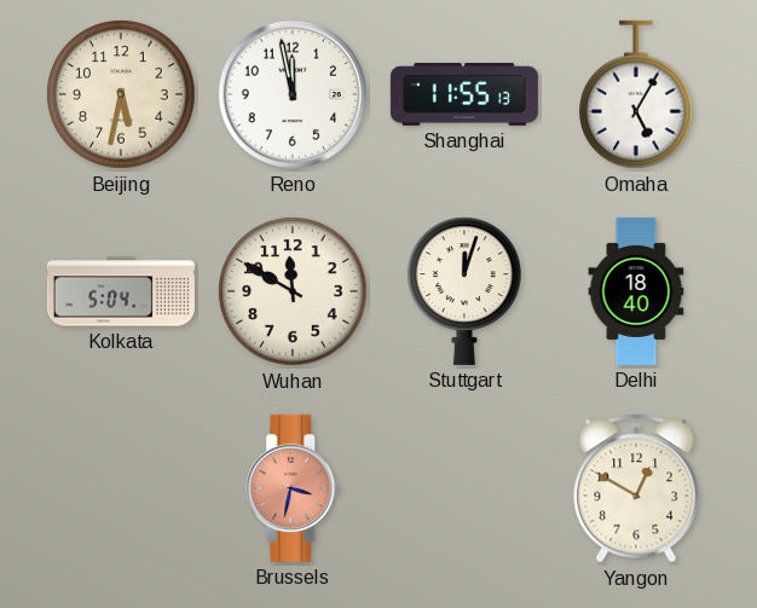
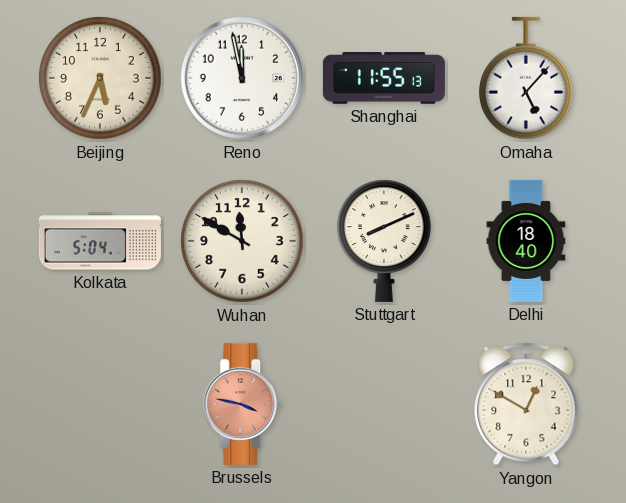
Beijing: 5:32 -> 5:34
Omaha: 5:05 -> 5:07
Stuttgart: 12:03 -> 8:11
Brussels: 3:32 -> 3:47
